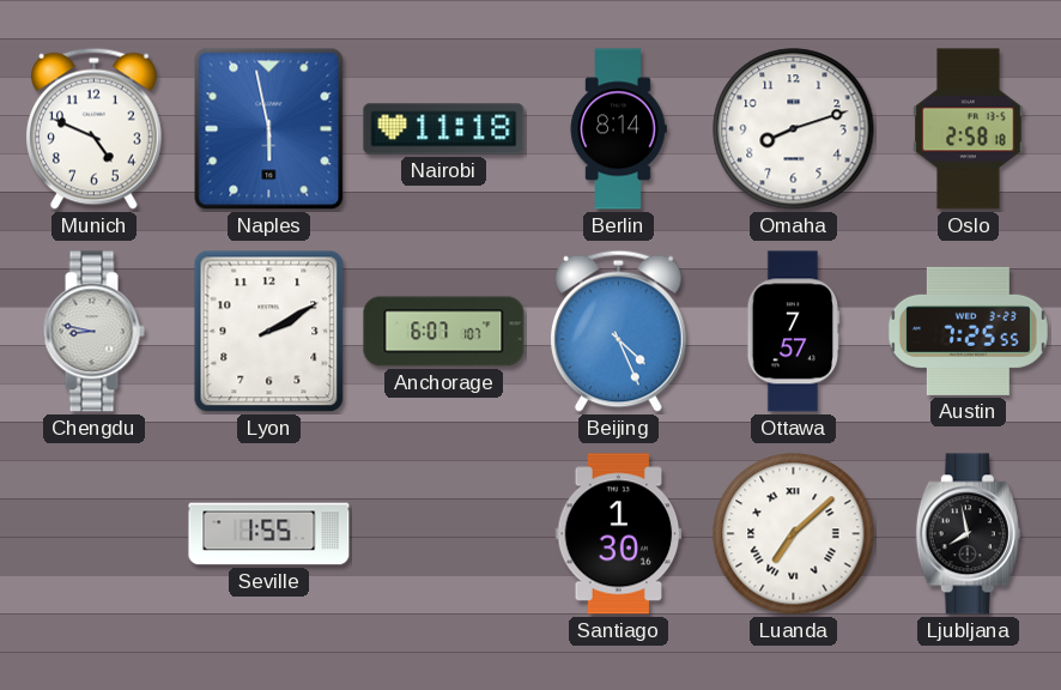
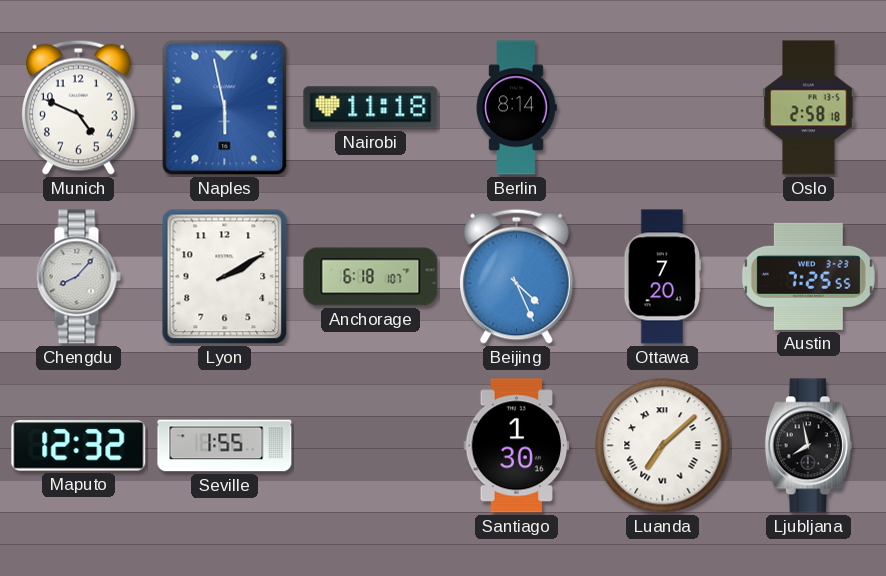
Omaha: 8:12 -> none
Chengdu: 8:47 -> 8:07
Anchorage: 6:07 -> 6:18
Ottawa: 7:57 -> 7:20
Maputo: none -> 12:32
